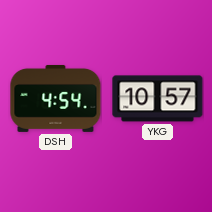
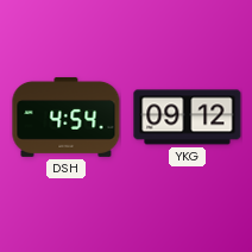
YKG: 10:57 -> 09:12
